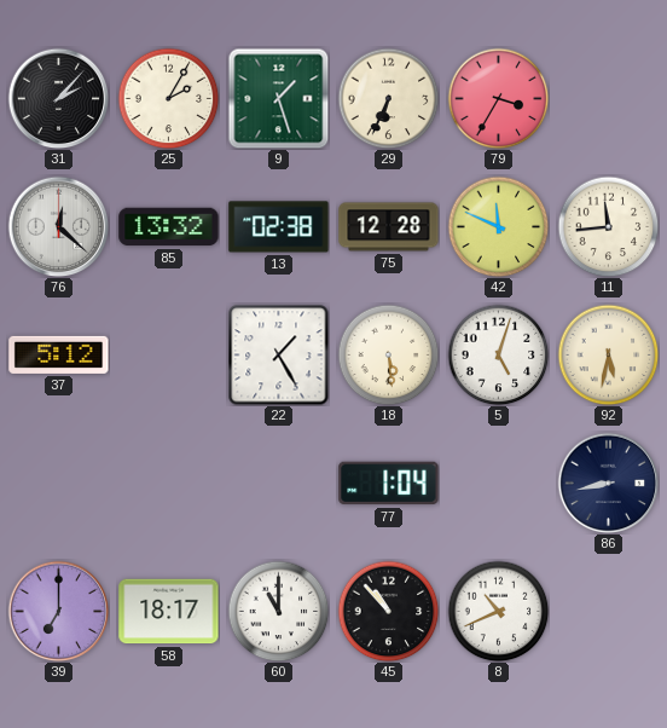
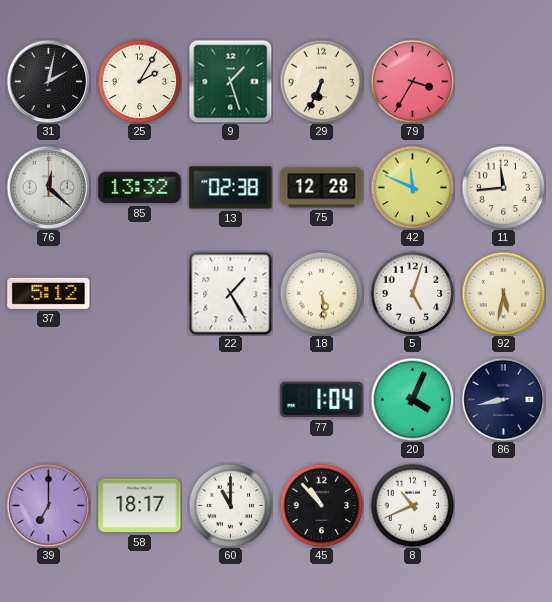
31: 2:07 -> 2:02
20: none -> 4:04
